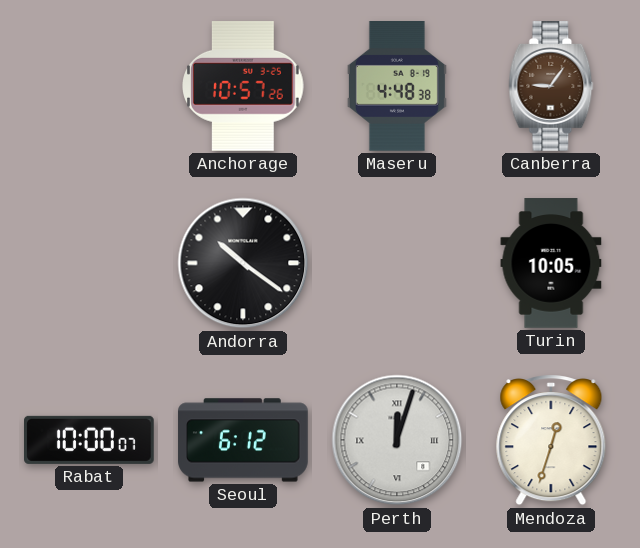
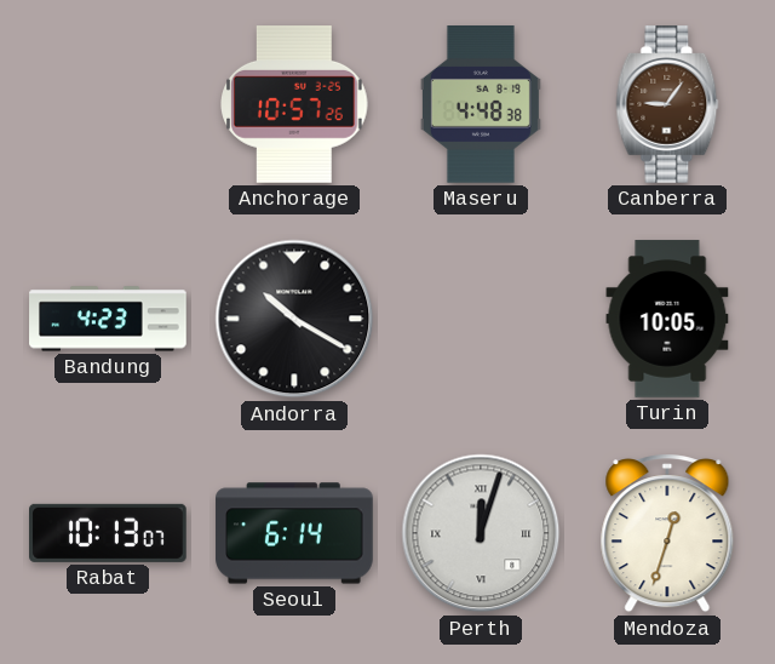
Bandung: none -> 4:23
Andorra: 10:21 -> 10:20
Rabat: 10:00 -> 10:13
Seoul: 6:12 -> 6:14
